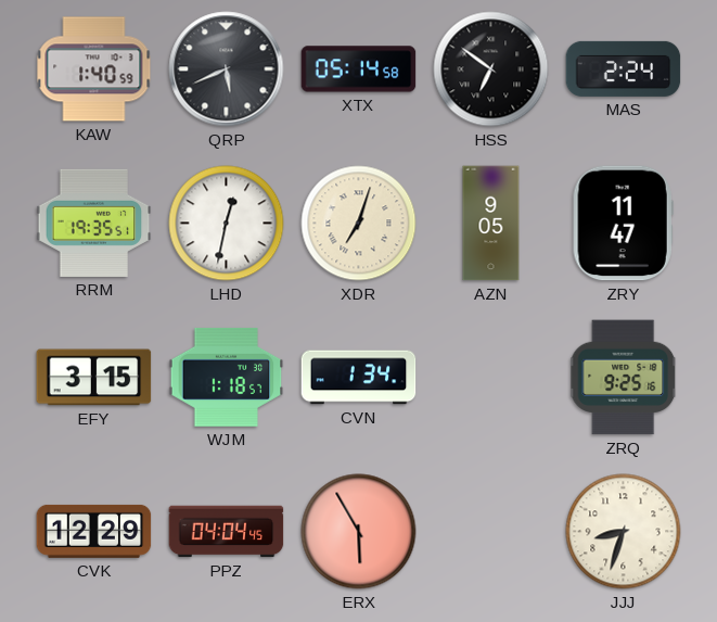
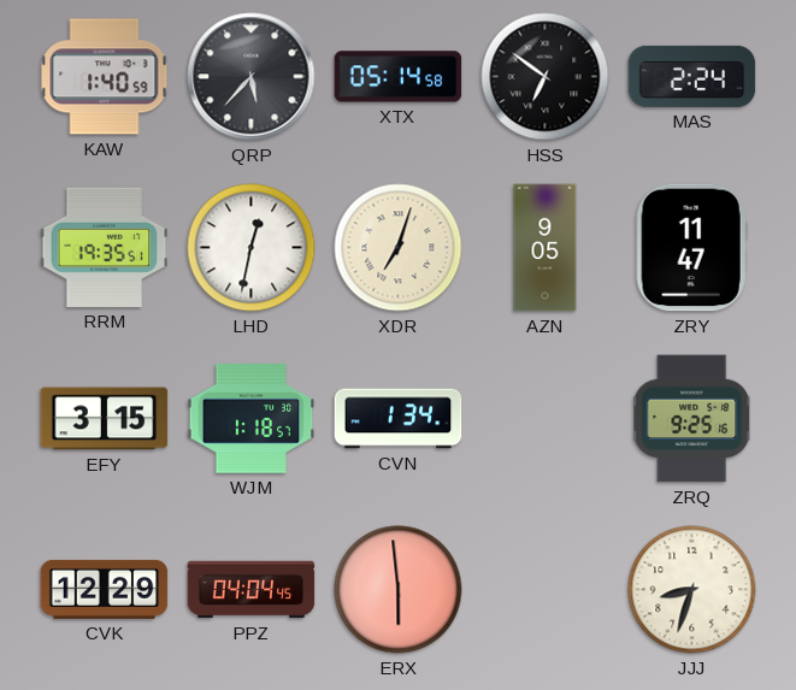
QRP: 5:41 -> 5:37
ERX: 5:55 -> 5:59
